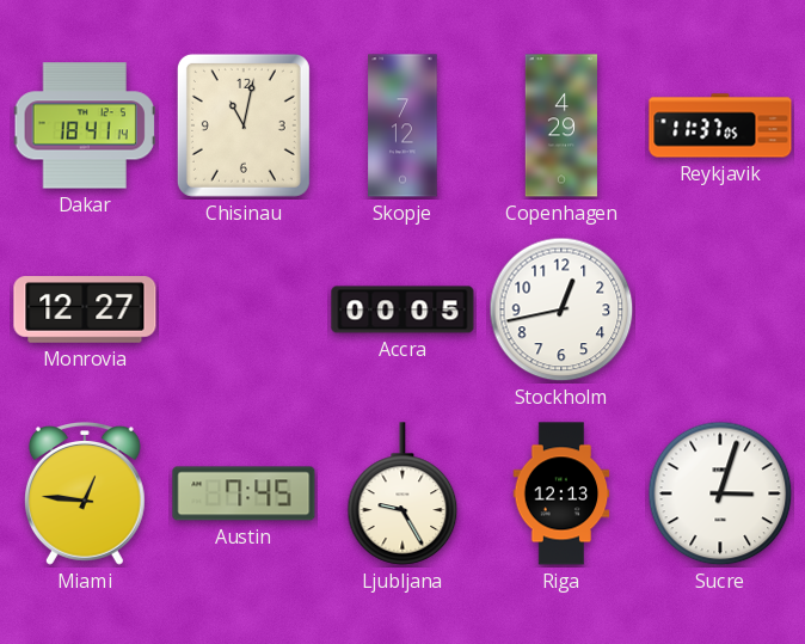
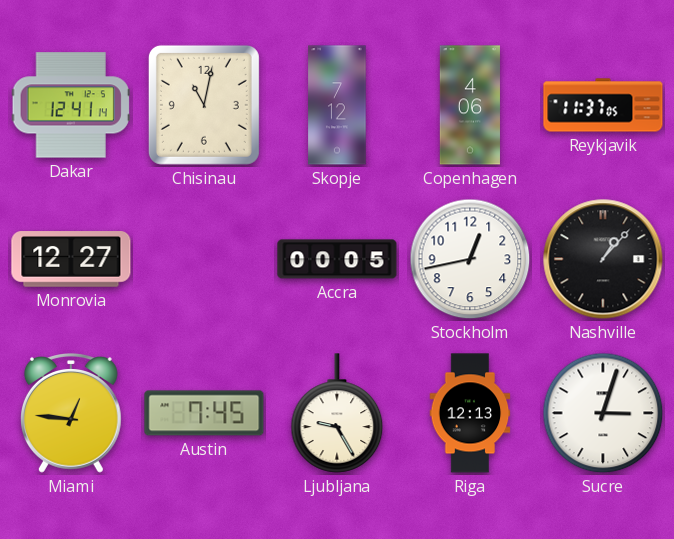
Dakar: 18:41 -> 12:41
Copenhagen: 4:29 -> 4:06
Nashville: none -> 1:07
